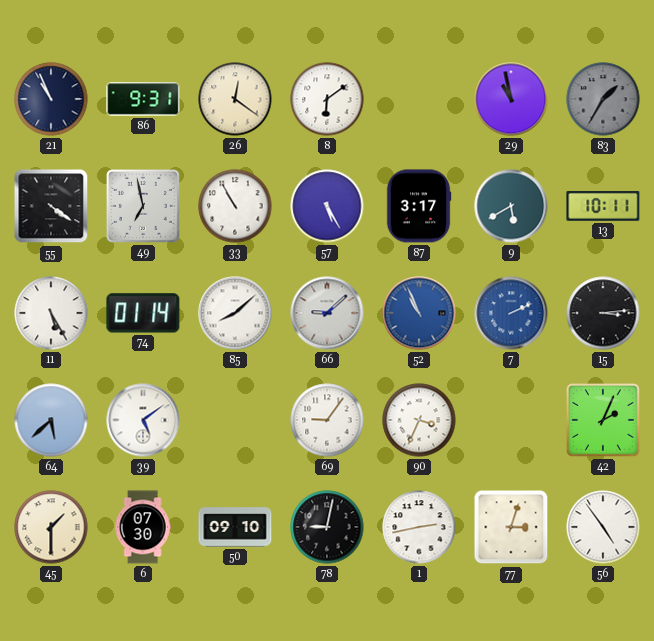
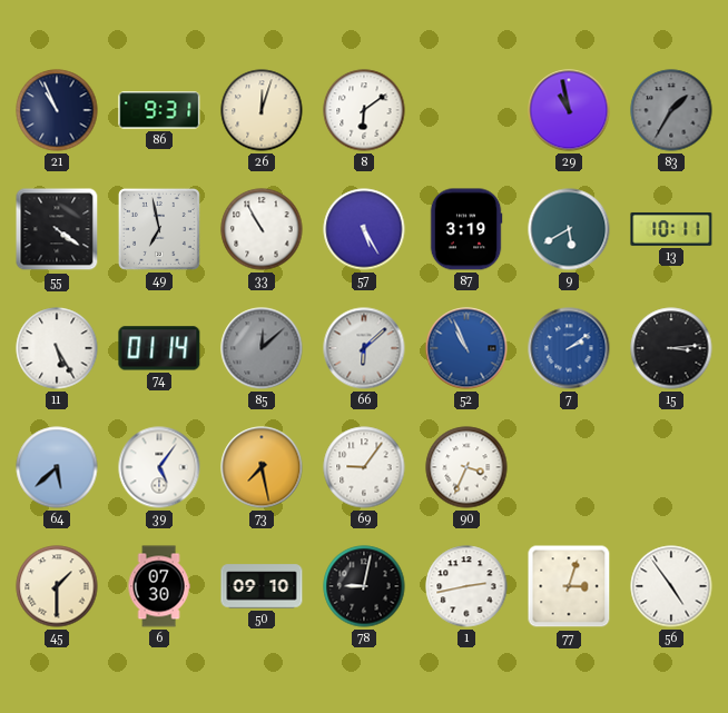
26: 12:21 -> 12:03
87: 3:17 -> 3:19
85: 8:08 -> 12:08
85 dial: white -> grey
66: 9:08 -> 6:08
7: 2:11 -> 2:09
39: 5:09 -> 5:06
73: none -> 7:28
42: 2:04 -> none
